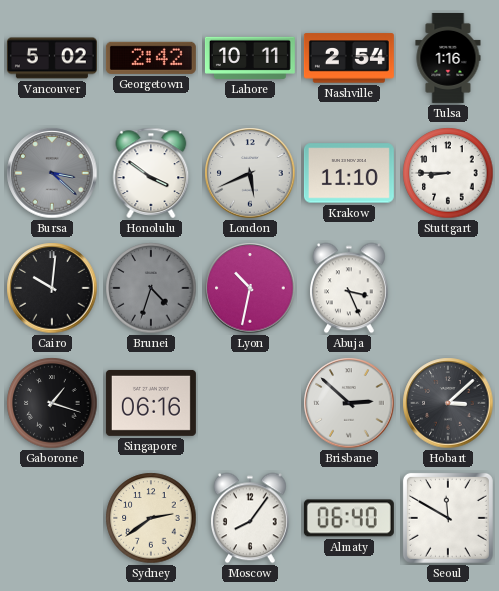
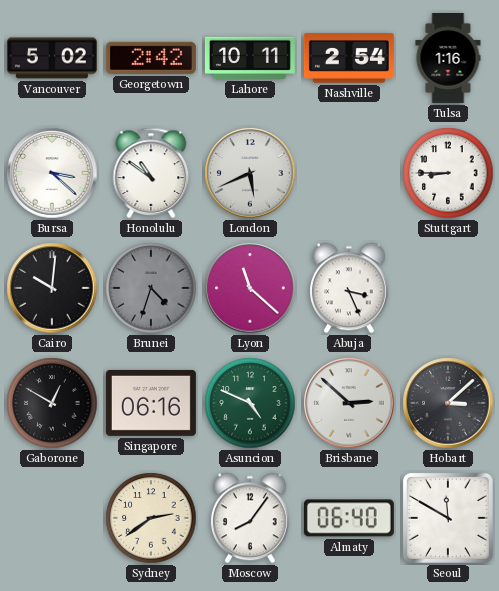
Bursa dial: grey -> white
Honolulu: 3:51 -> 10:51
Krakow: 11:10 -> none
Lyon: 10:32 -> 11:22
Gaborone: 1:18 -> 12:50
Asuncion: none -> 4:49
